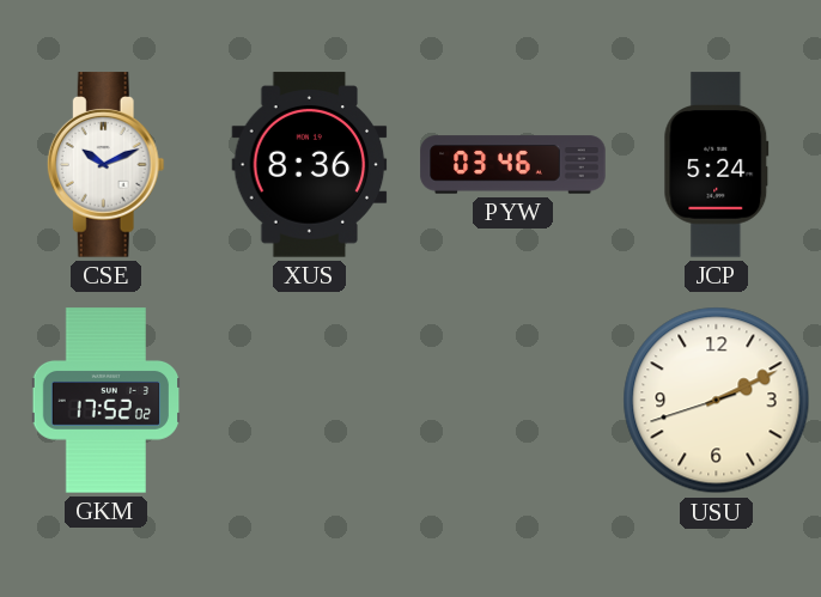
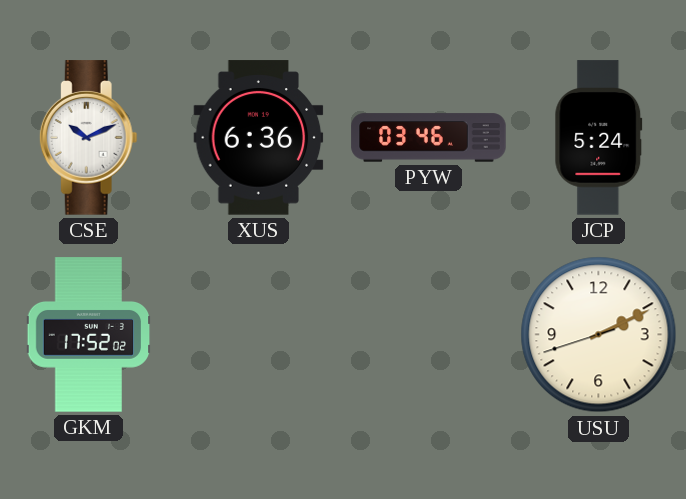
XUS: 8:36 -> 6:36
